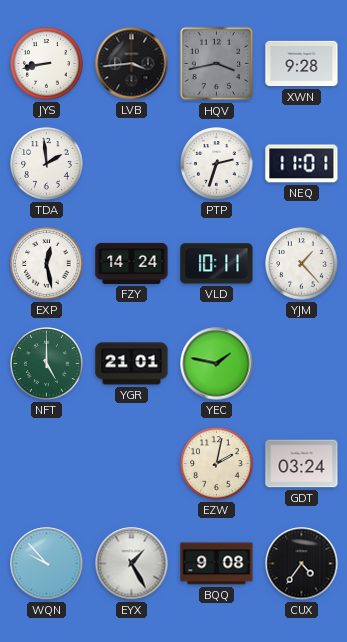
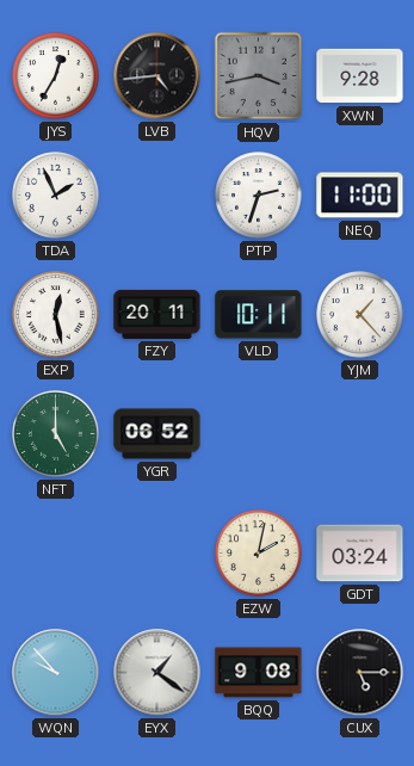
JYS: 8:43 -> 12:35
LVB: 3:44 -> 4:44
TDA: 1:59 -> 1:56
NEQ: 11:01 -> 11:00
FZY: 14:24 -> 20:11
YGR: 21:01 -> 06:52
YEC: 1:47 -> none
EYX: 1:25 -> 1:21
CUX: 4:36 -> 5:15
